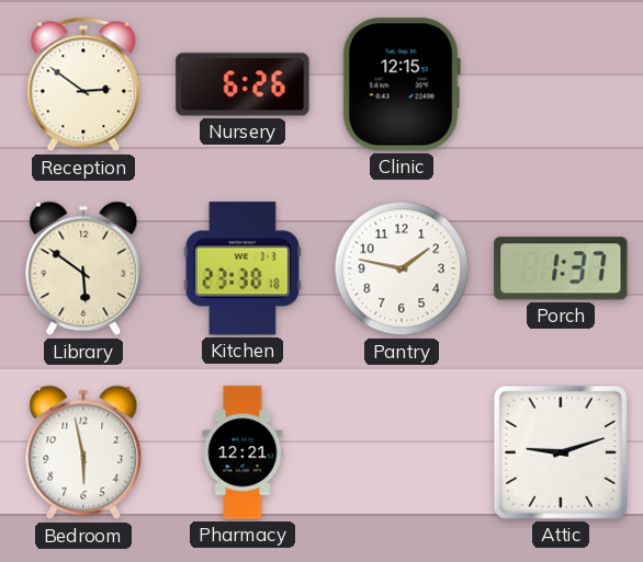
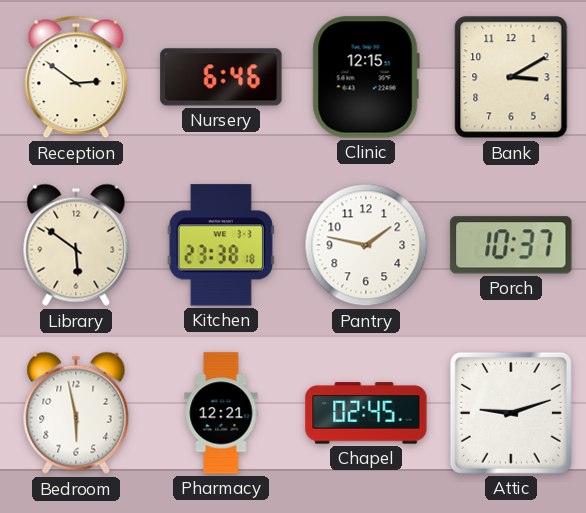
Nursery: 6:26 -> 6:46
Bank: none -> 3:10
Porch: 1:37 -> 10:37
Chapel: none -> 02:45
